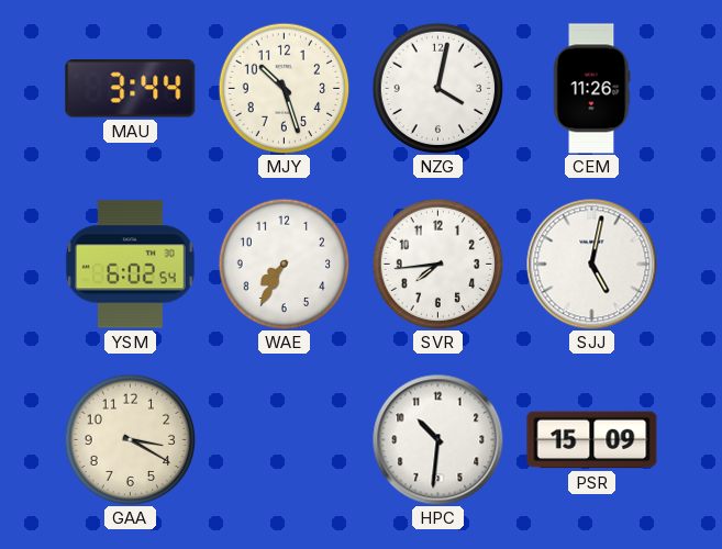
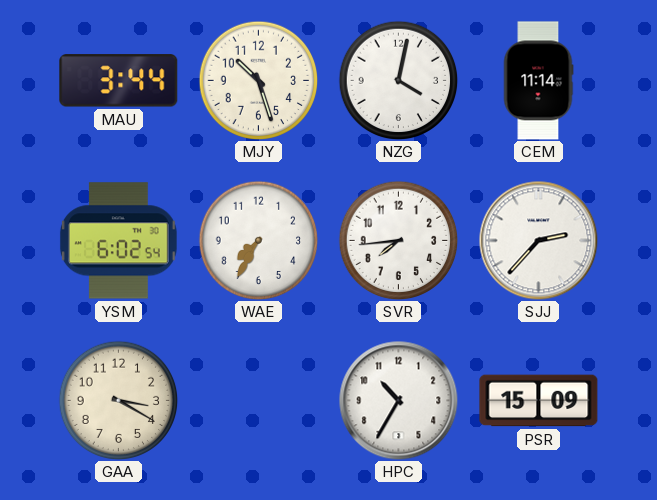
CEM: 11:26 -> 11:14
SJJ: 5:02 -> 2:37
HPC: 10:31 -> 10:35
